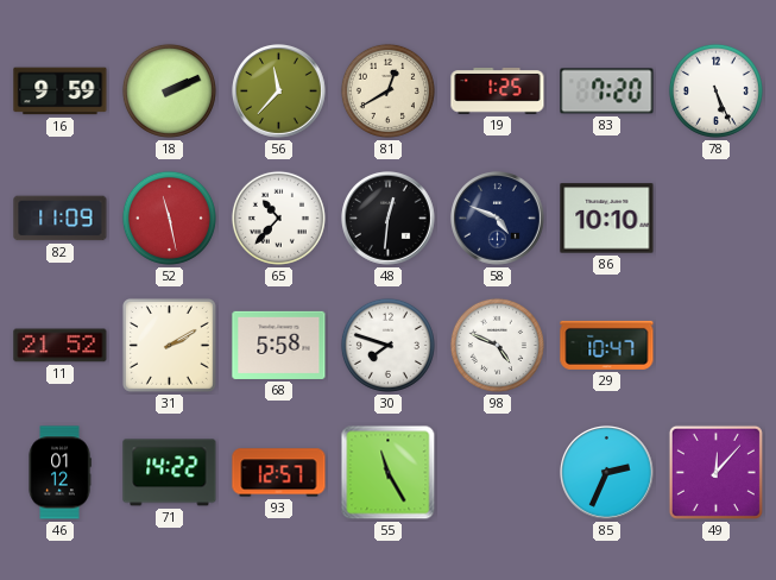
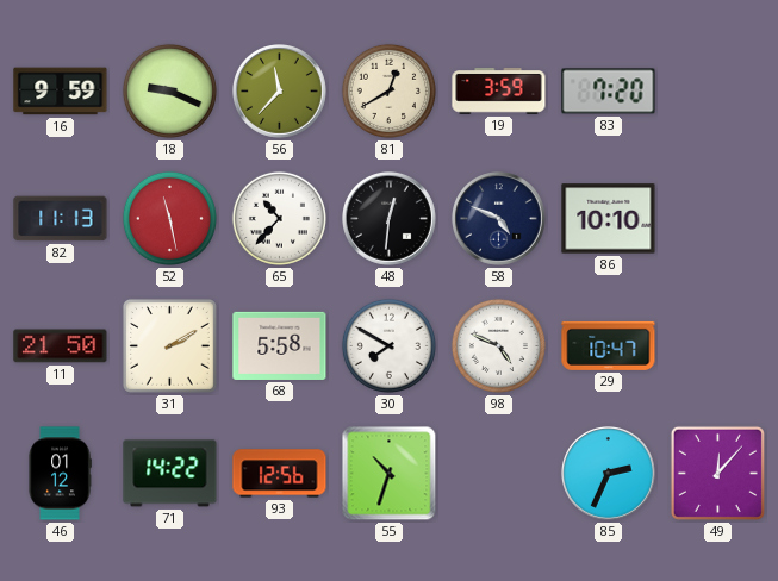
18: 2:11 -> 9:19
19: 1:25 -> 3:59
78: 5:26 -> none
82: 11:09 -> 11:13
11: 21:52 -> 21:50
30: 7:48 -> 7:50
93: 12:57 -> 12:56
55: 11:25 -> 10:33
